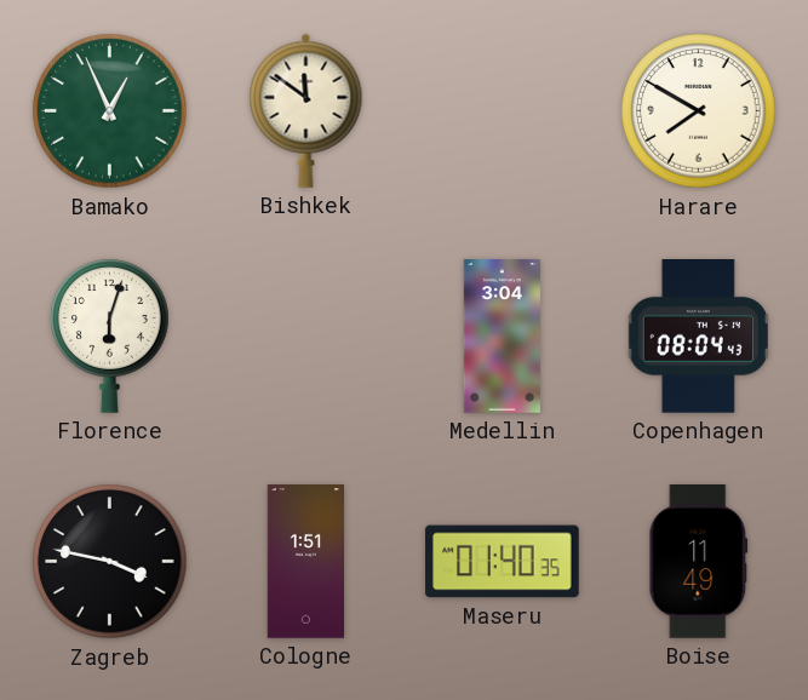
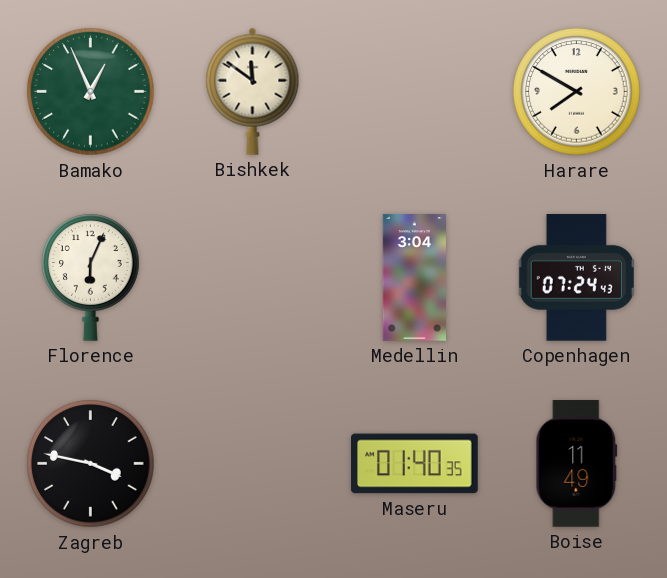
Florence: 6:03 -> 6:04
Copenhagen: 08:04 -> 07:24
Cologne: 1:51 -> none
